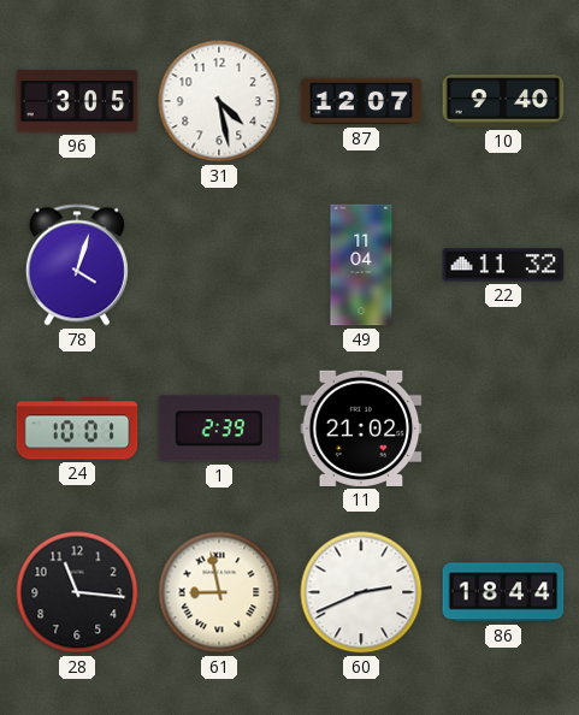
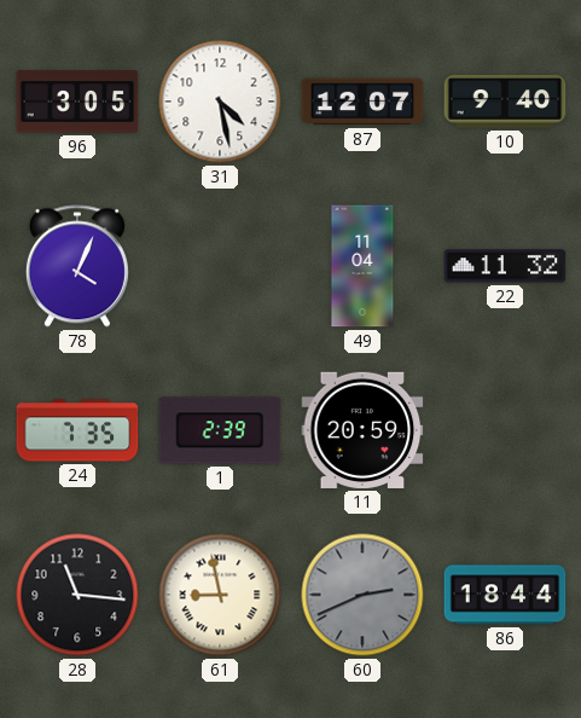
78: 4:03 -> 4:04
24: 10:01 -> 7:35
11: 21:02 -> 20:59
60 dial: white -> grey
